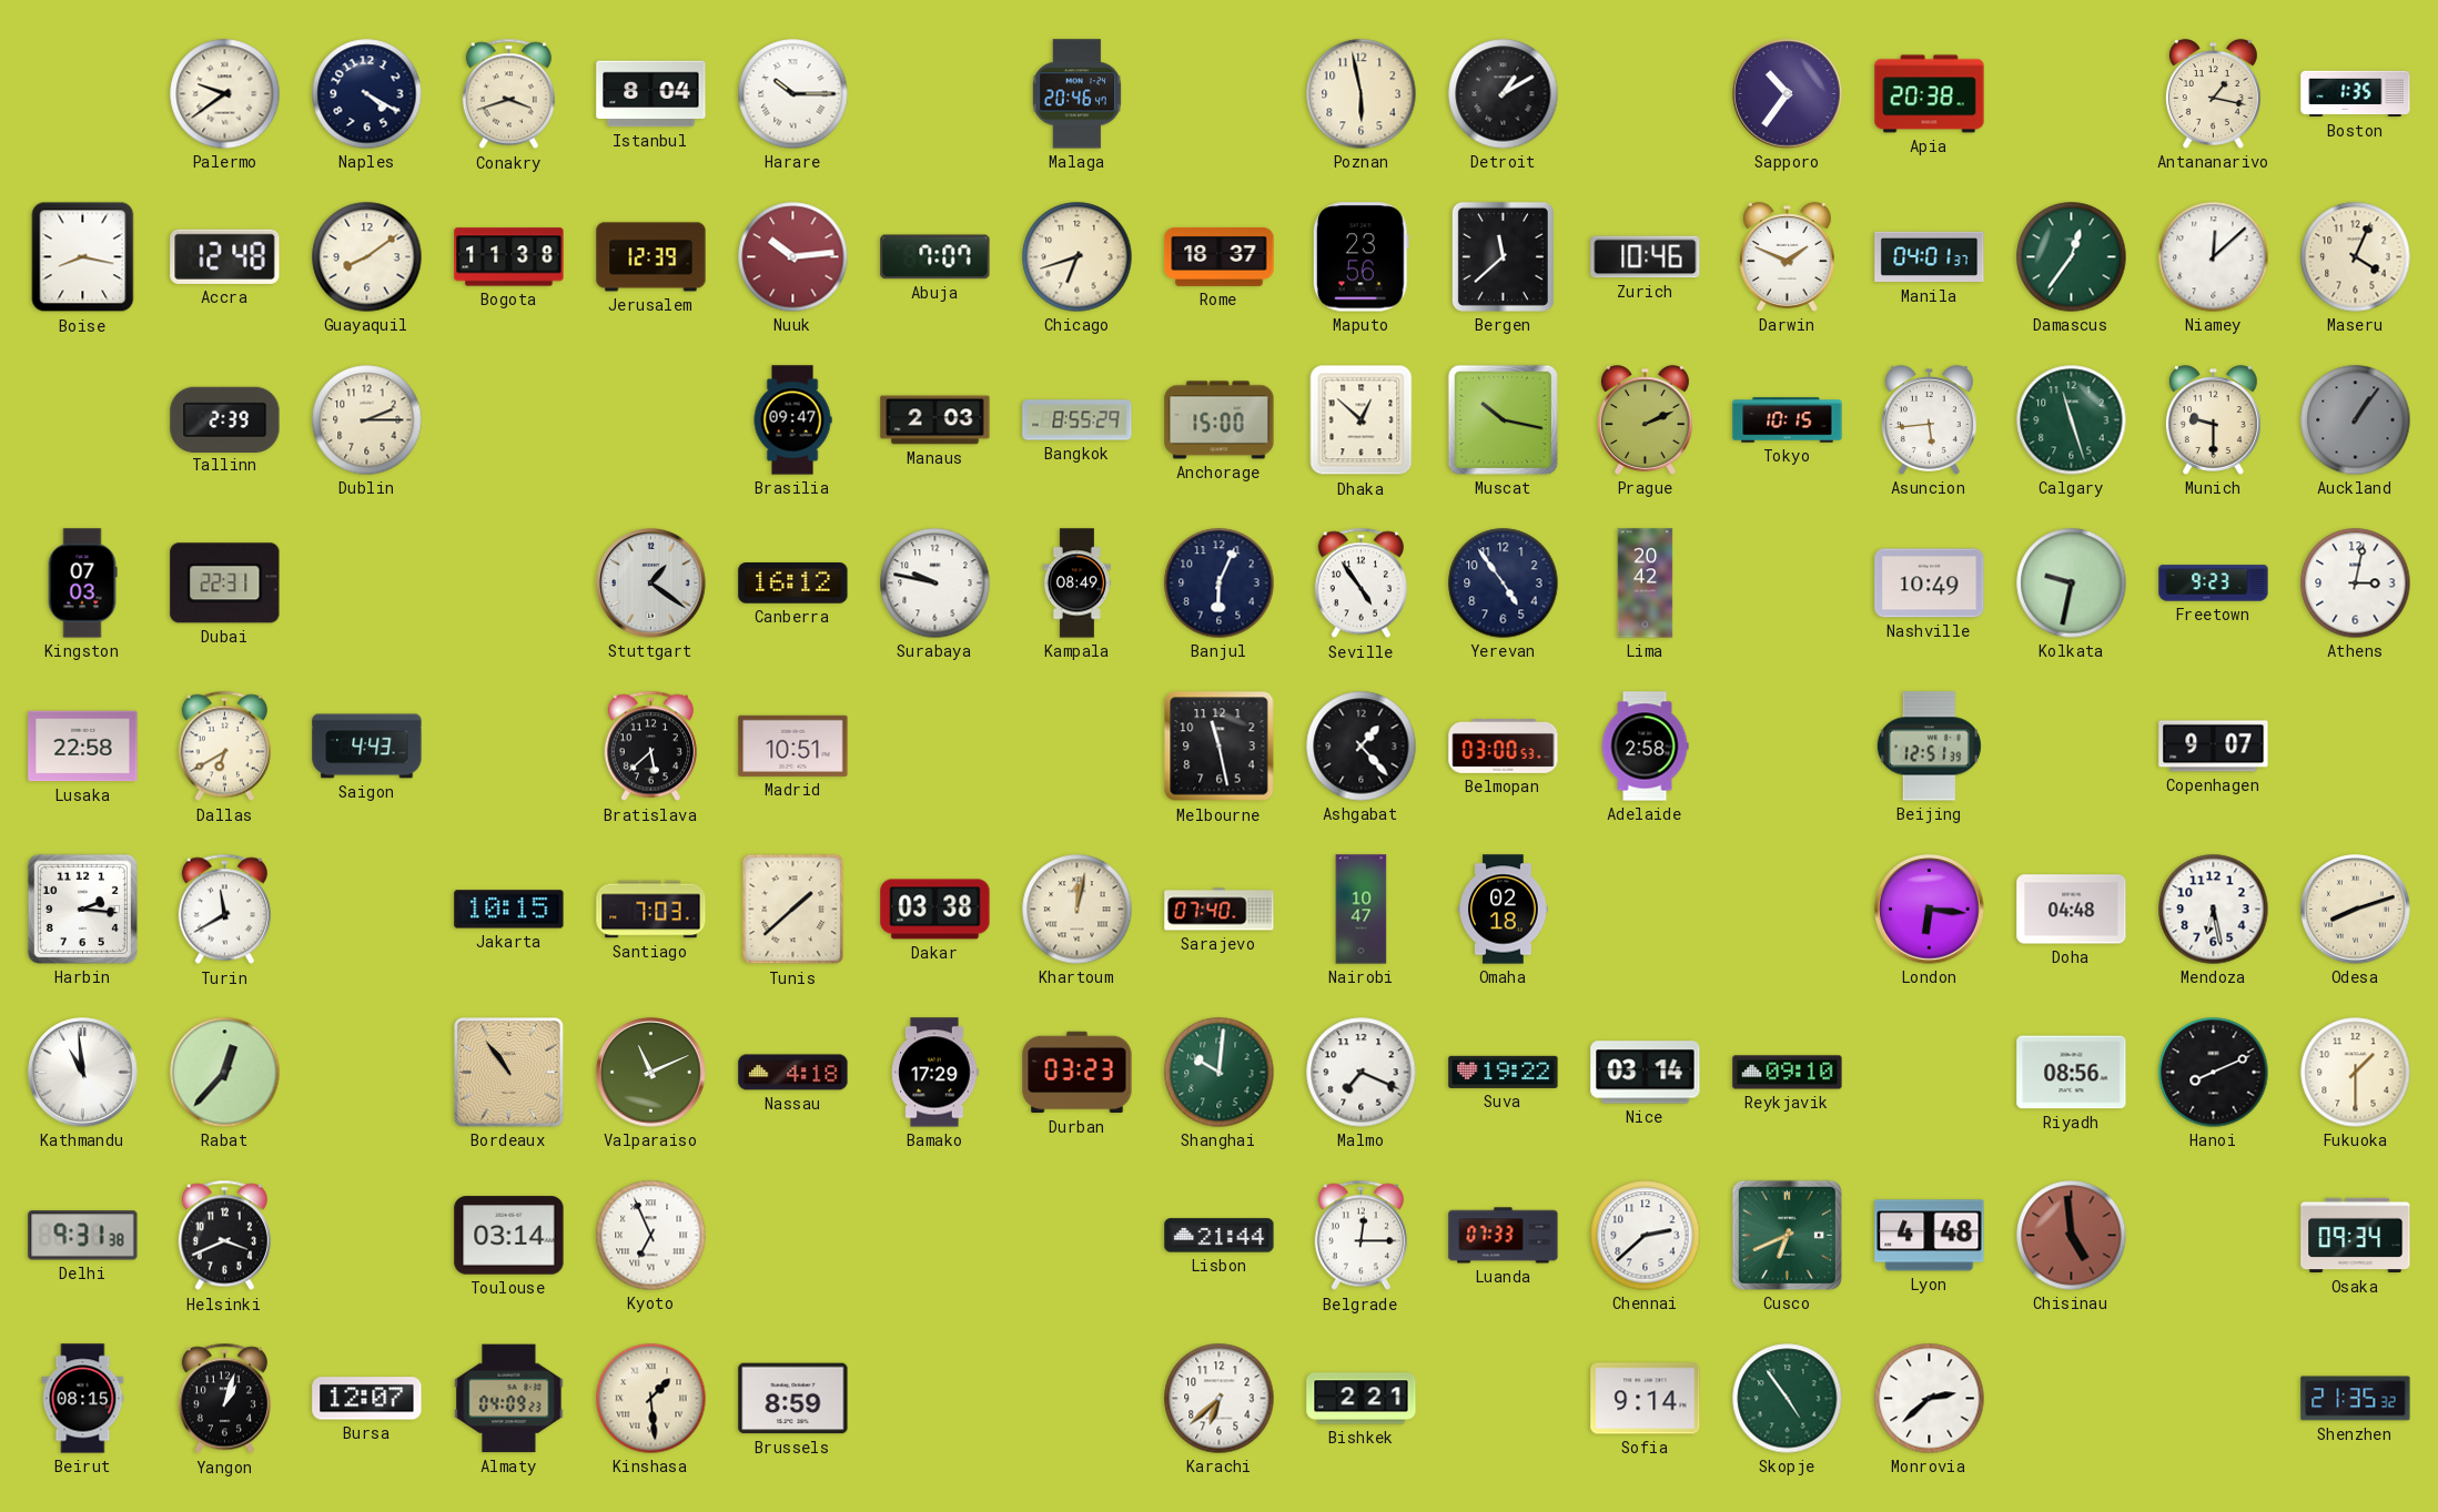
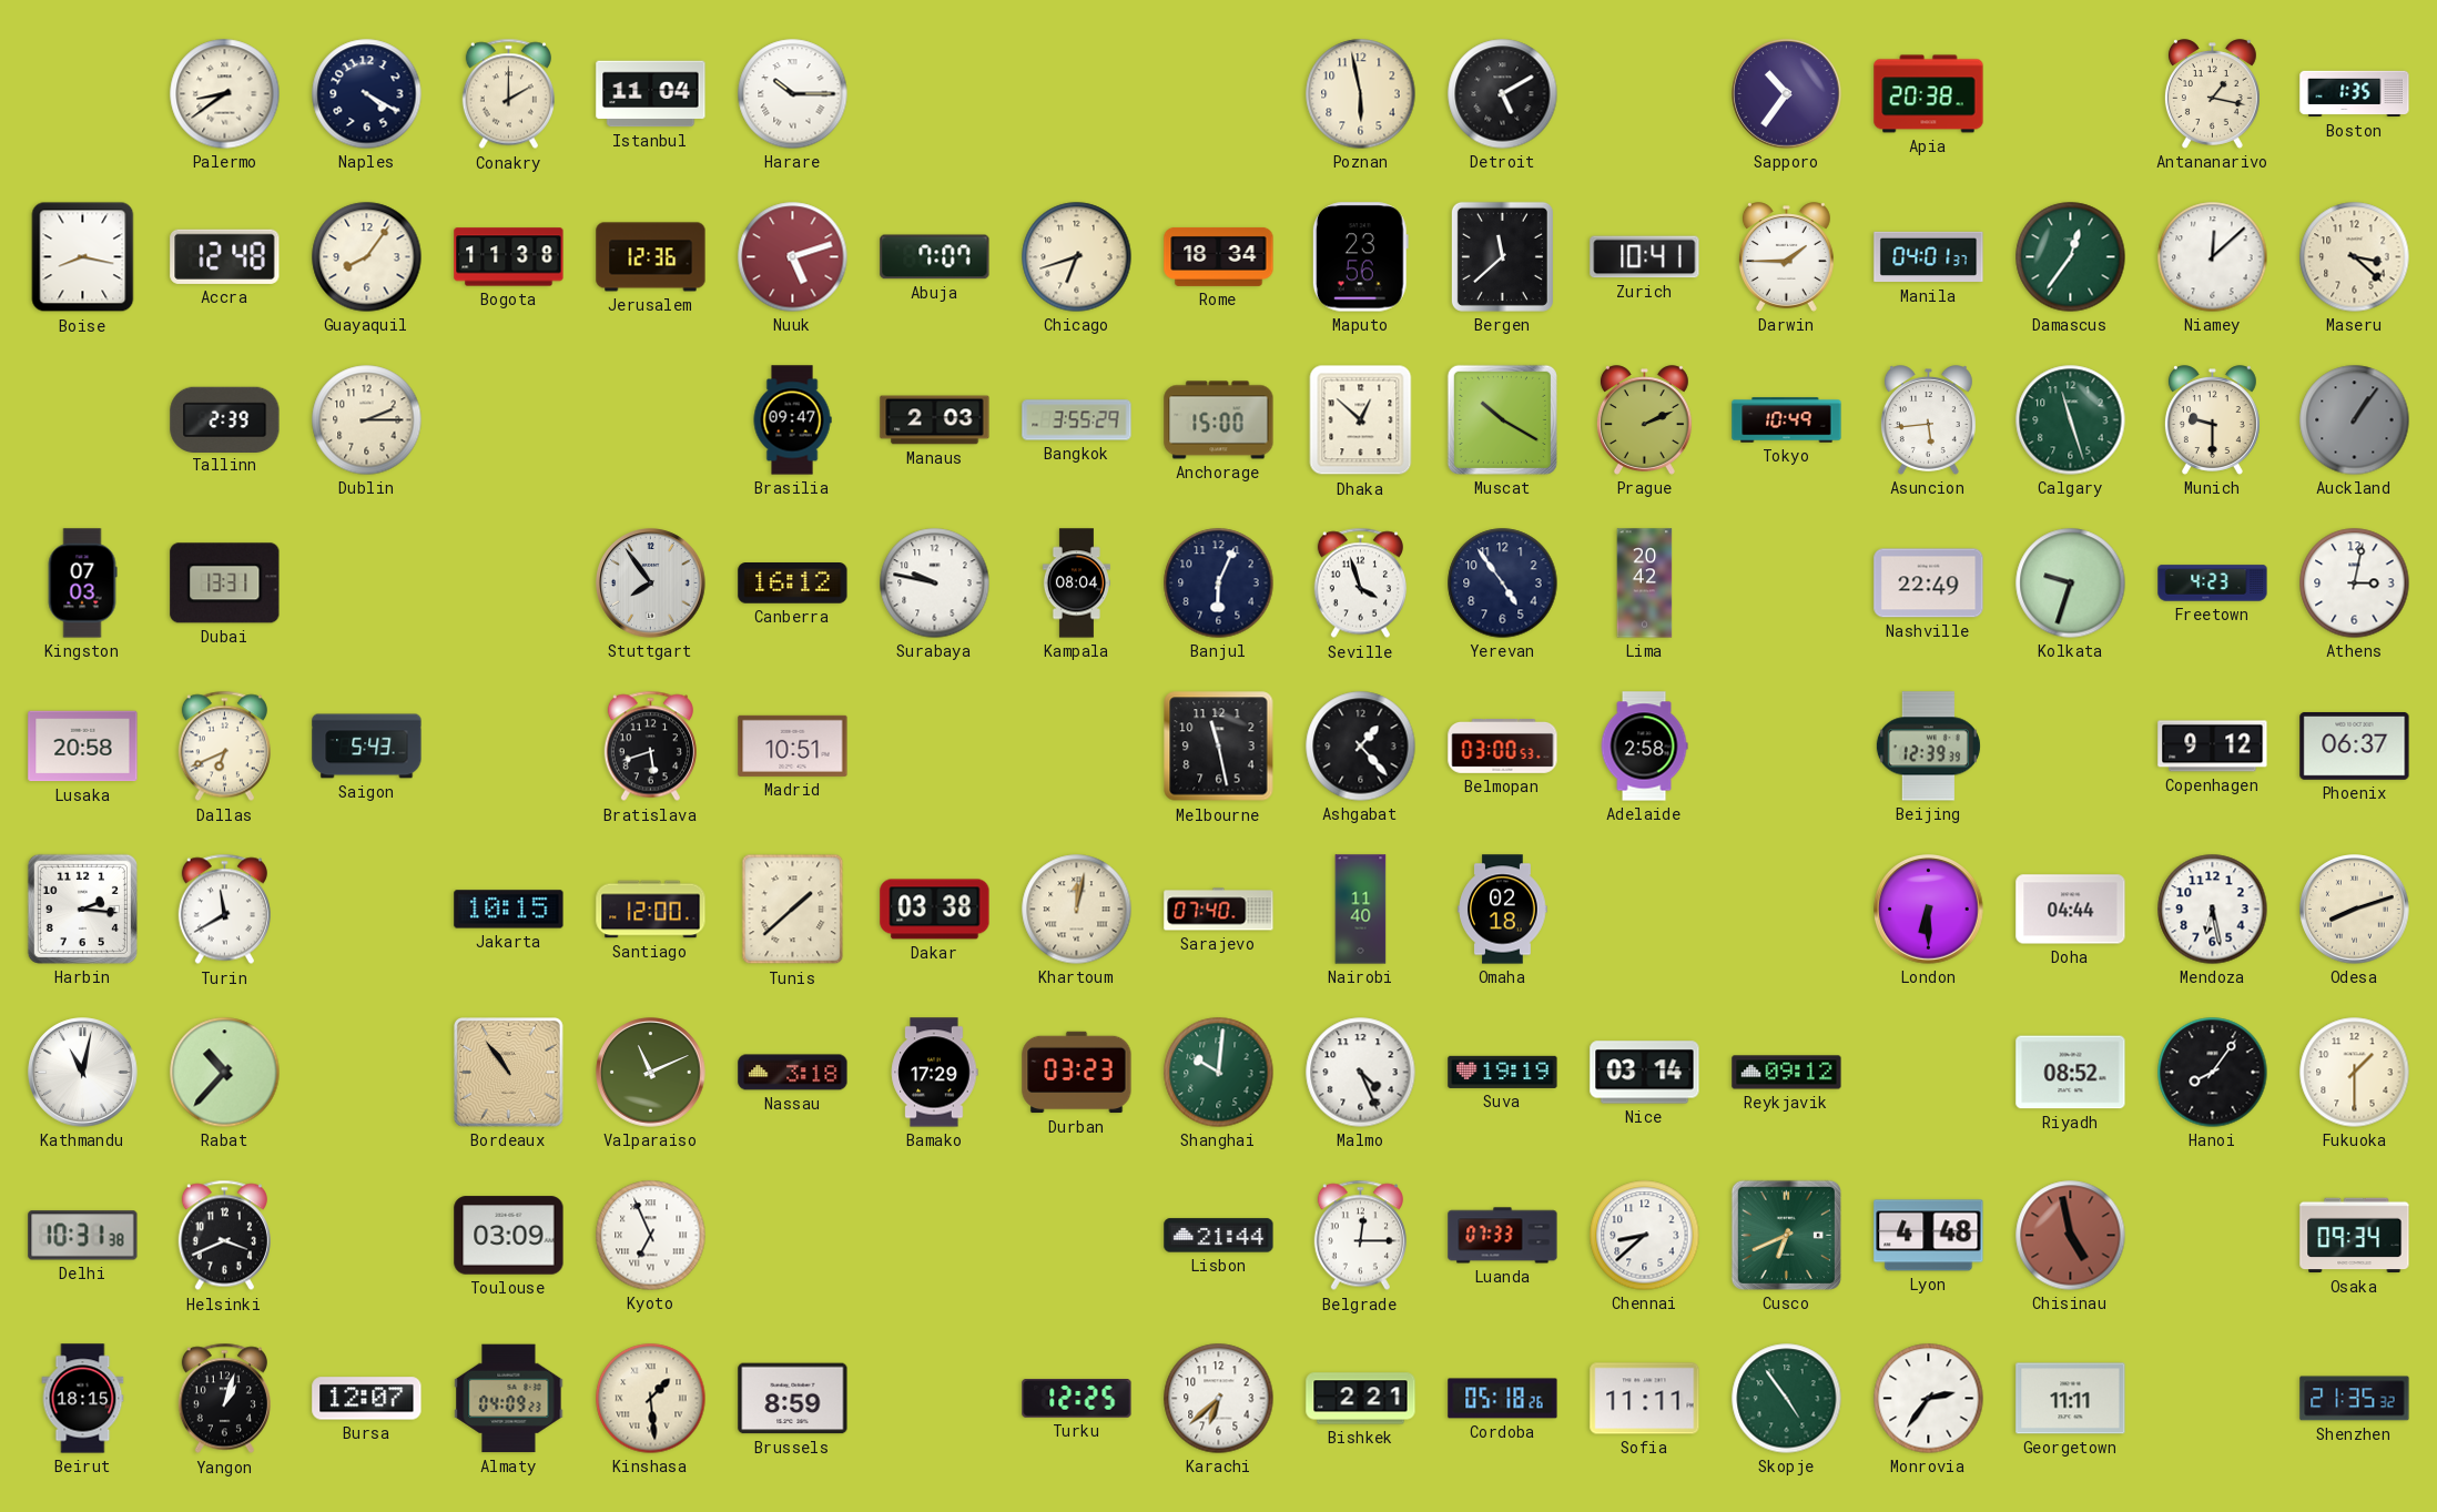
Palermo: 9:39 -> 8:39
Conakry: 3:42 -> 2:00
Istanbul: 8:04 -> 11:04
Malaga: 20:46 -> none
Detroit: 1:10 -> 5:10
Guayaquil: 8:09 -> 8:06
Jerusalem: 12:39 -> 12:36
Nuuk: 10:14 -> 5:12
Rome: 18:37 -> 18:34
Zurich: 10:46 -> 10:41
Darwin: 1:49 -> 1:45
Maseru: 4:04 -> 3:22
Bangkok: 8:55 -> 3:55
Muscat: 10:17 -> 10:20
Tokyo: 10:15 -> 10:49
Dubai: 22:31 -> 13:31
Stuttgart: 1:21 -> 7:54
Kampala: 08:49 -> 08:04
Seville: 4:54 -> 3:57
Nashville: 10:49 -> 22:49
Kolkata: 9:32 -> 9:33
Freetown: 9:23 -> 4:23
Lusaka: 22:58 -> 20:58
Dallas: 6:40 -> 6:41
Saigon: 4:43 -> 5:43
Bratislava: 5:38 -> 5:42
Beijing: 12:51 -> 12:39
Copenhagen: 9:07 -> 9:12
Phoenix: none -> 06:37
Santiago: 7:03 -> 12:00
Nairobi: 10:47 -> 11:40
London: 6:16 -> 6:30
Doha: 04:48 -> 04:44
Kathmandu: 10:59 -> 11:02
Rabat: 12:37 -> 10:37
Nassau: 4:18 -> 3:18
Malmo: 7:19 -> 4:26
Suva: 19:22 -> 19:19
Reykjavik: 09:10 -> 09:12
Riyadh: 08:56 -> 08:52
Hanoi: 8:11 -> 8:06
Delhi: 9:31 -> 10:31
Toulouse: 03:14 -> 03:09
Chennai: 2:38 -> 8:38
Chisinau: 4:59 -> 4:58
Beirut: 08:15 -> 18:15
Turku: none -> 12:25
Cordoba: none -> 05:18
Sofia: 9:14 -> 11:11
Monrovia: 2:38 -> 2:36
Georgetown: none -> 11:11
